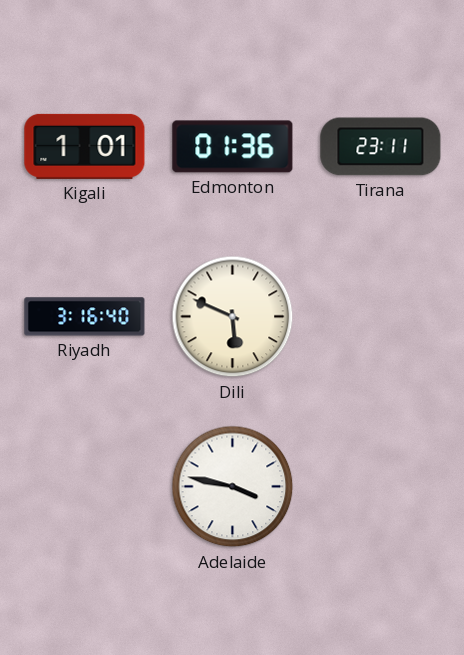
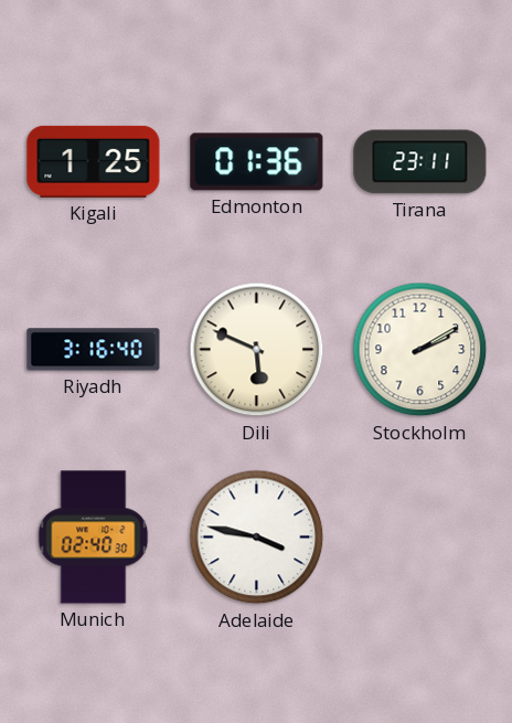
Kigali: 1:01 -> 1:25
Stockholm: none -> 2:10
Munich: none -> 02:40
